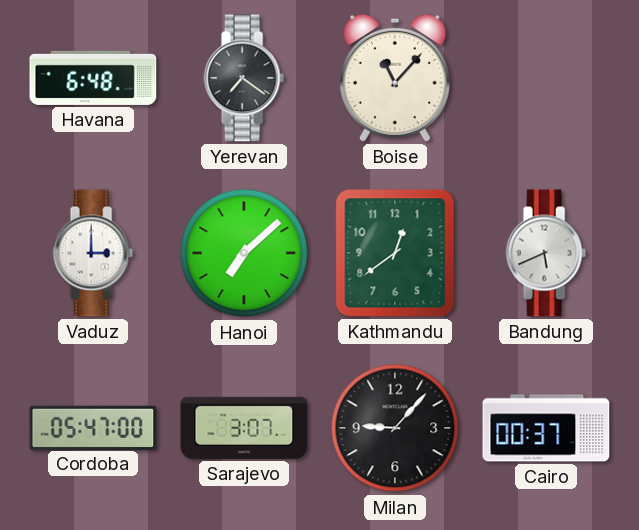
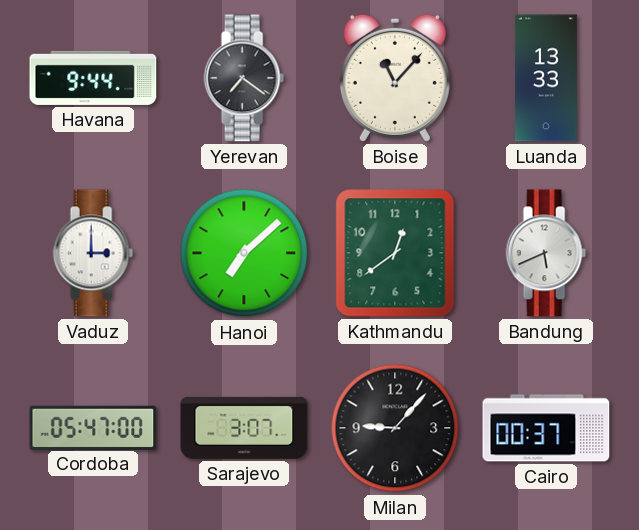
Havana: 6:48 -> 9:44
Luanda: none -> 13:33
